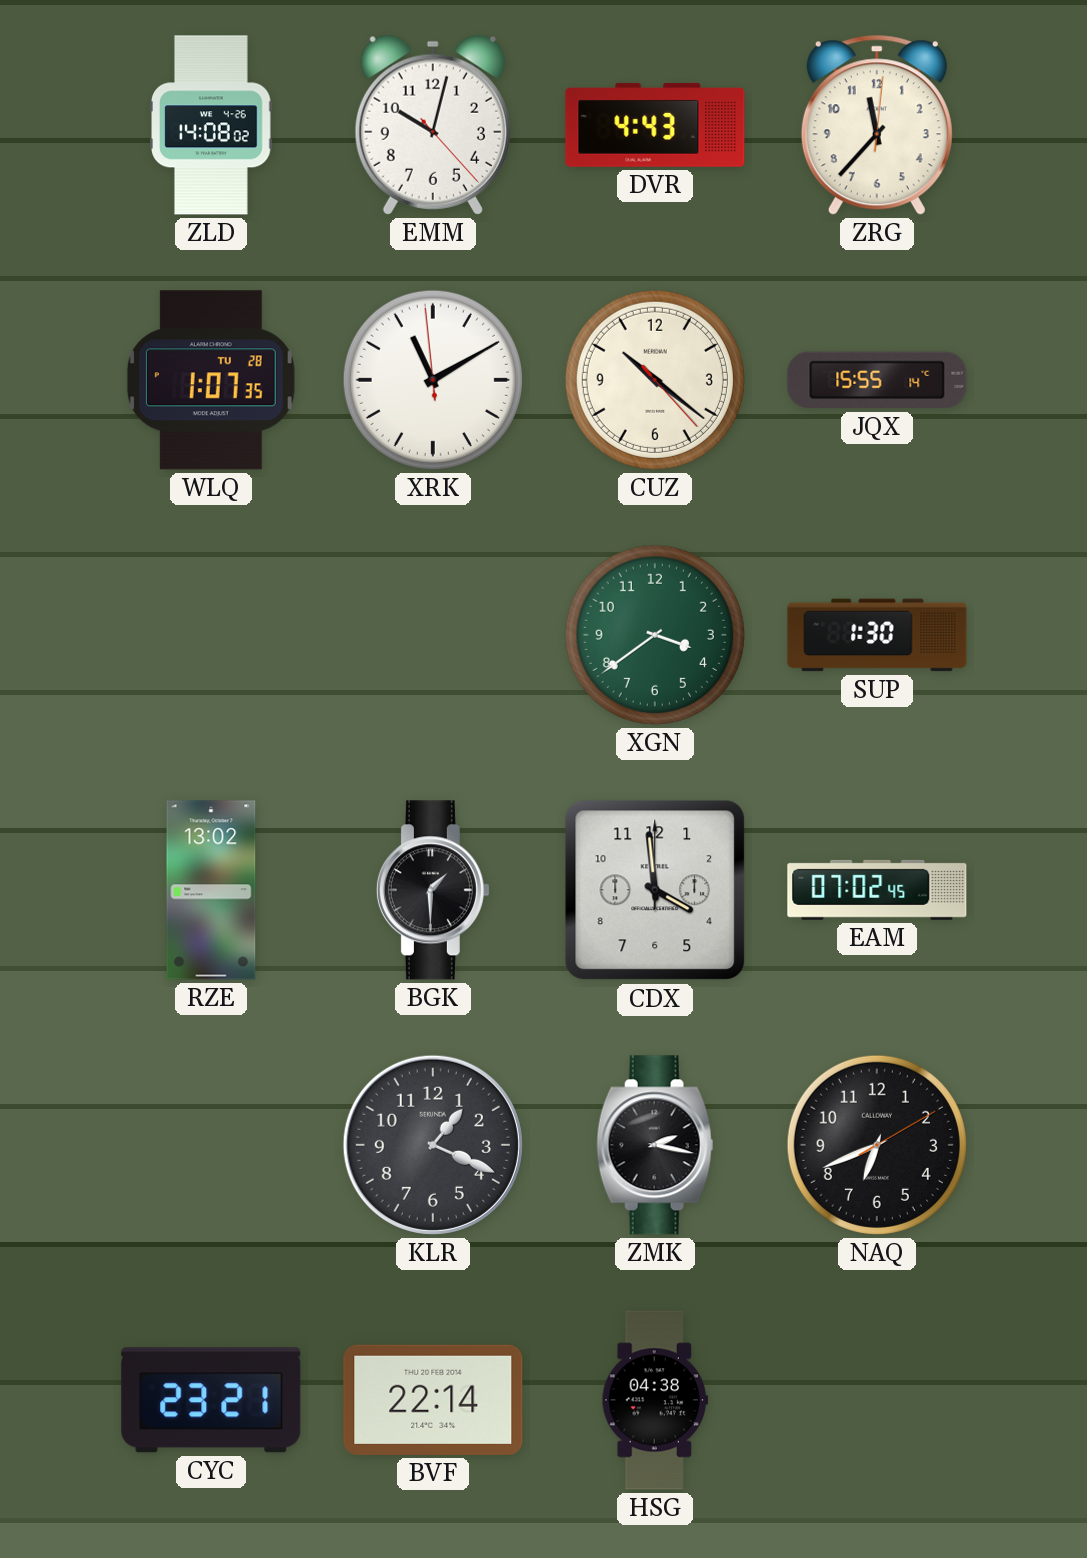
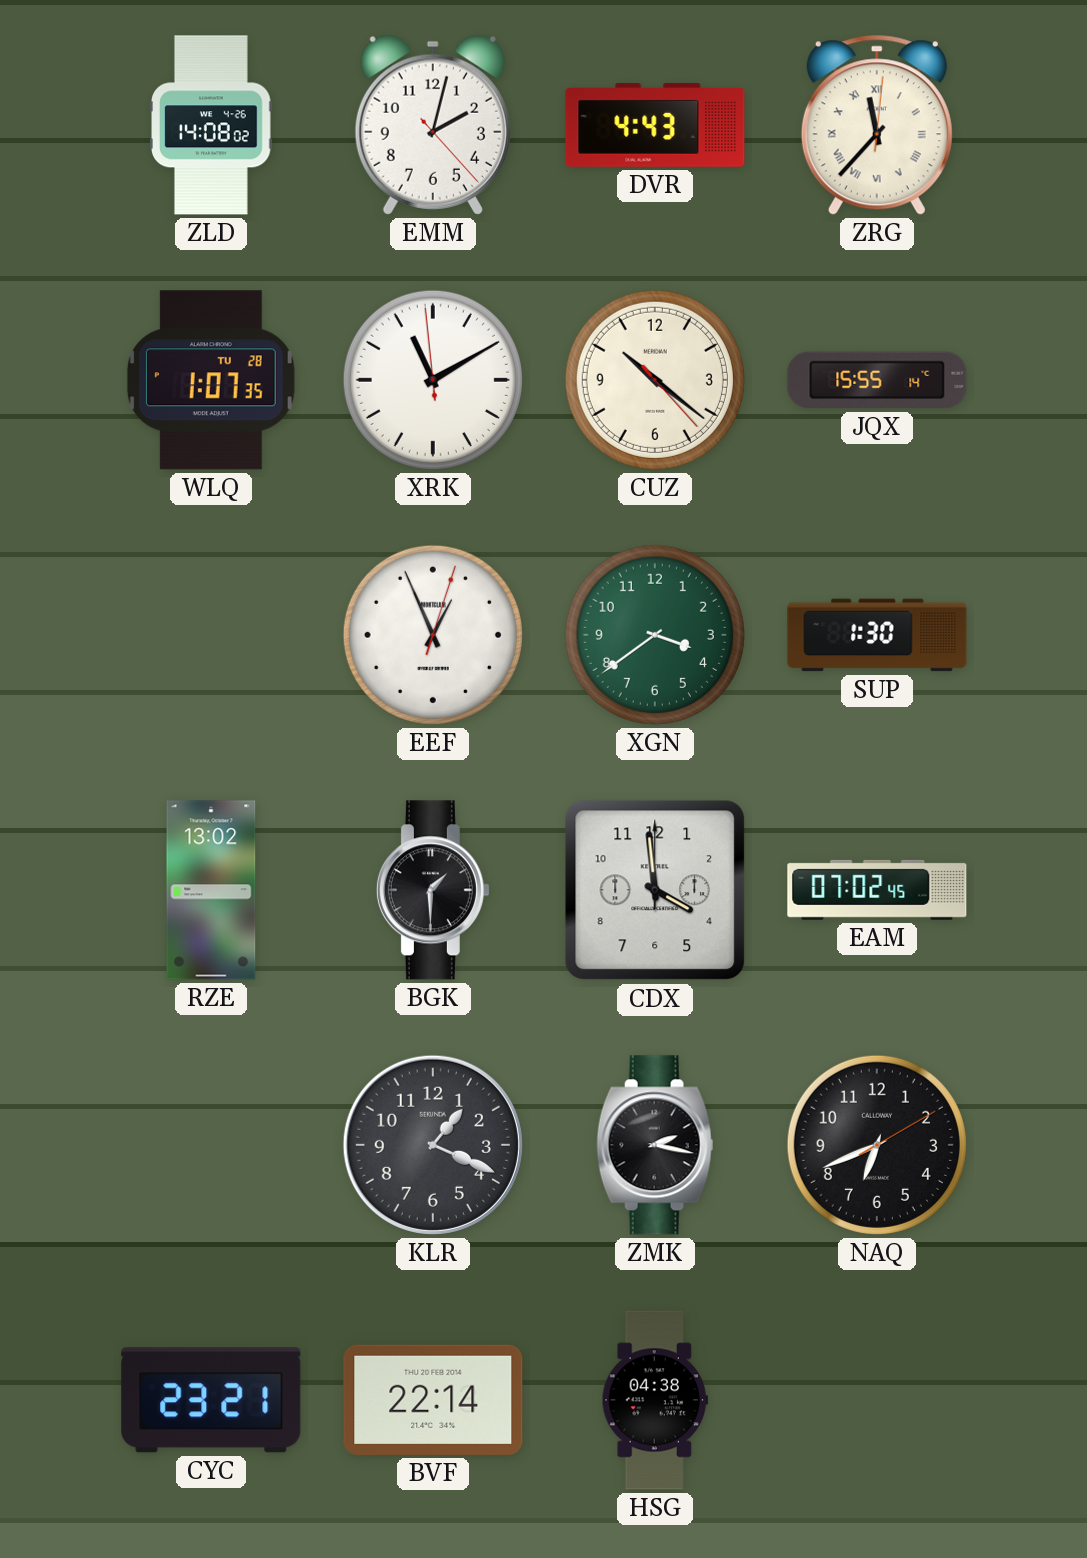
EMM: 10:02 -> 2:02
ZRG numerals: Arabic -> Roman
EEF: none -> 12:56
